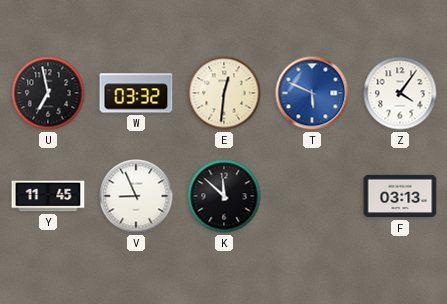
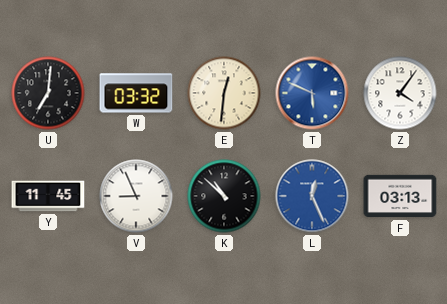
U: 6:58 -> 7:01
K: 11:52 -> 10:52
L: none -> 12:26
